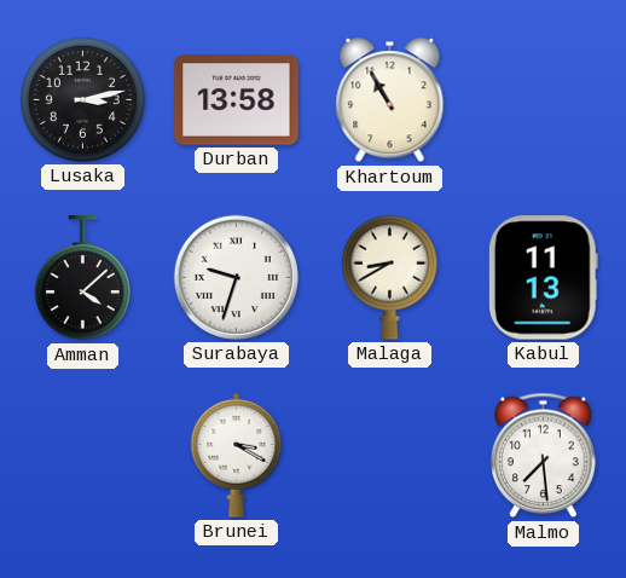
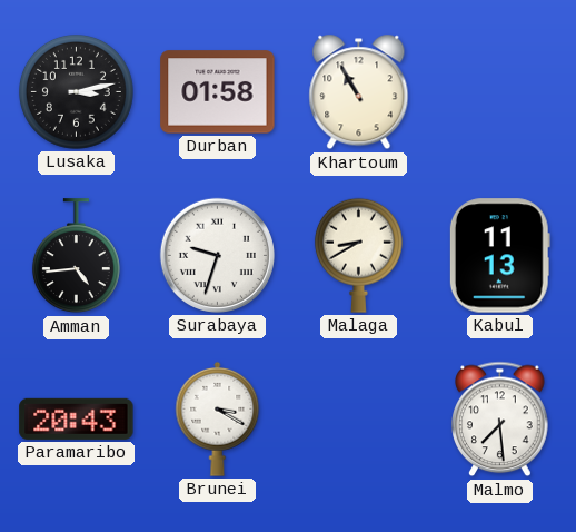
Durban: 13:58 -> 01:58
Amman: 4:08 -> 4:44
Paramaribo: none -> 20:43
